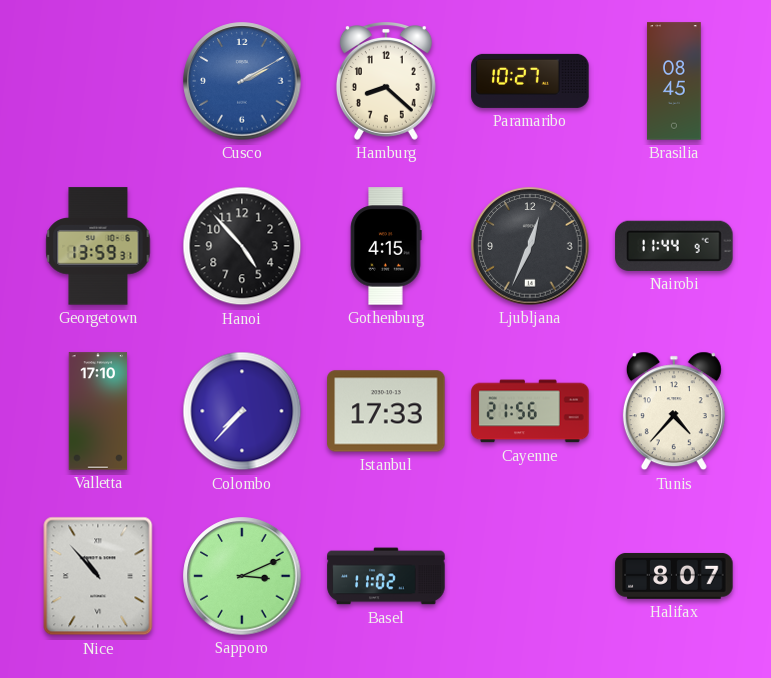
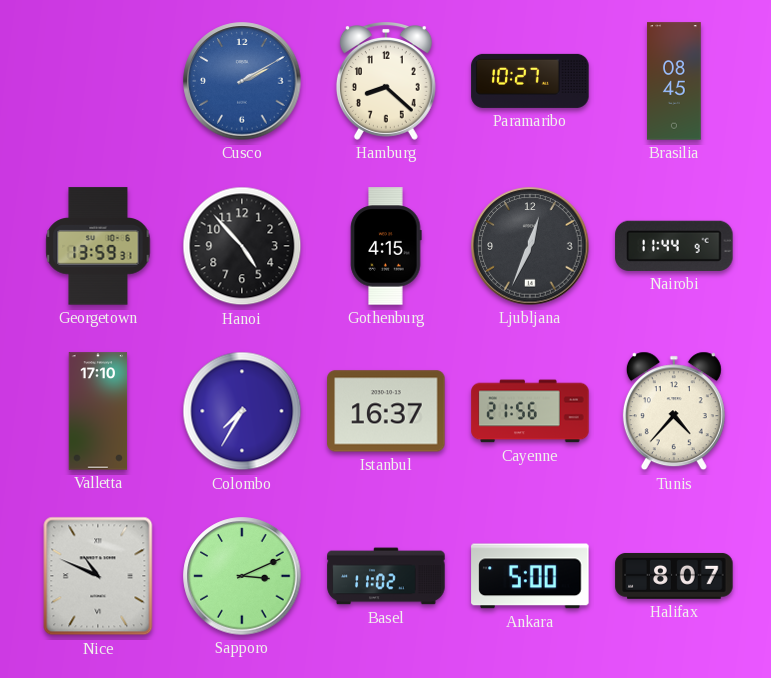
Colombo: 7:37 -> 7:35
Istanbul: 17:33 -> 16:37
Nice: 10:53 -> 10:49
Ankara: none -> 5:00
